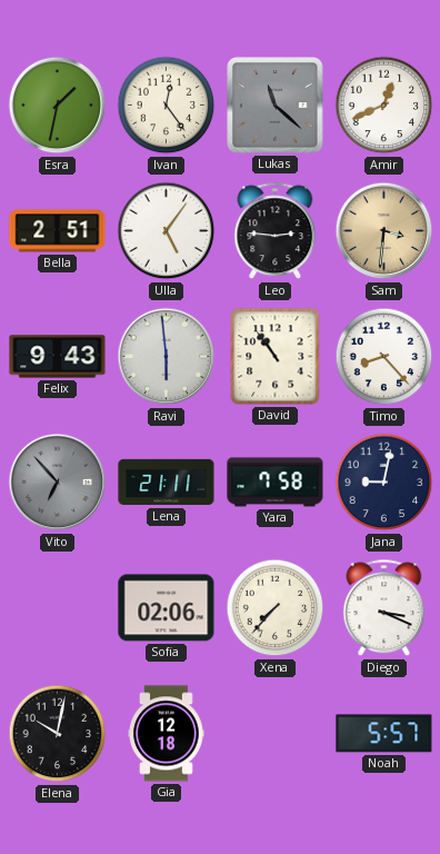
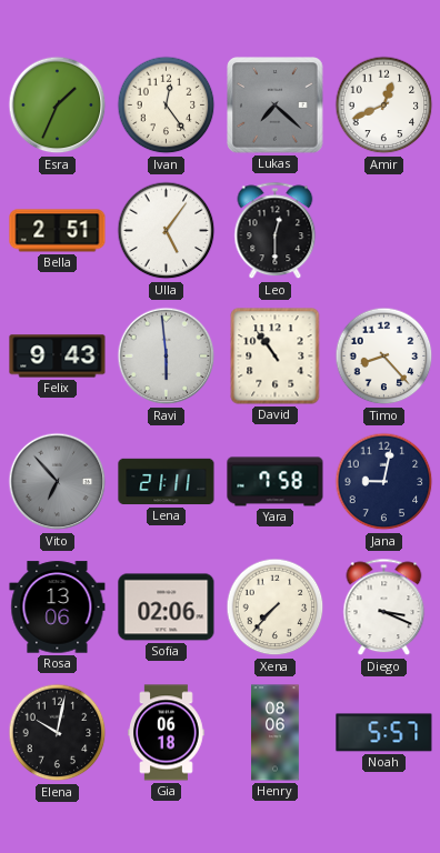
Esra: 1:32 -> 1:34
Lukas: 11:22 -> 7:22
Leo: 2:46 -> 12:30
Sam: 3:31 -> none
Rosa: none -> 13:06
Gia: 12:18 -> 06:18
Henry: none -> 08:06
